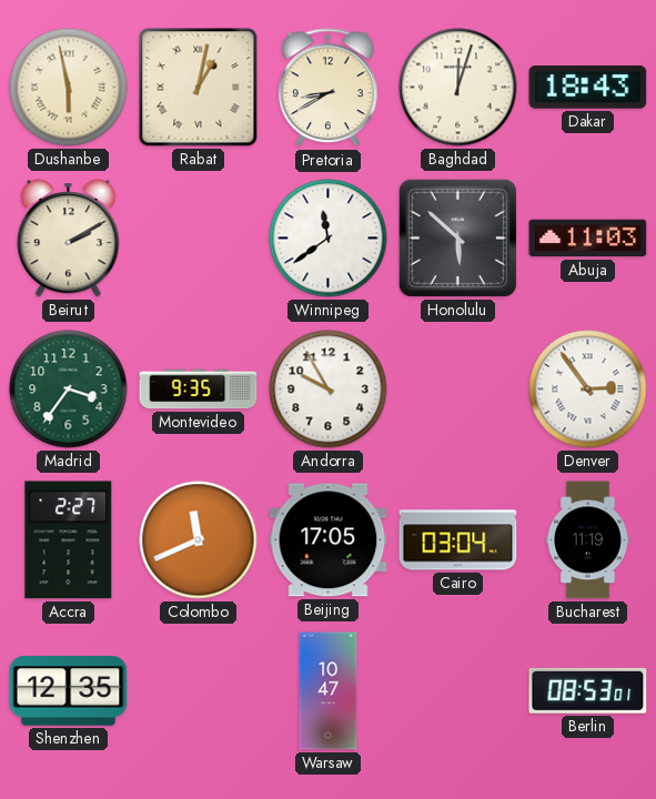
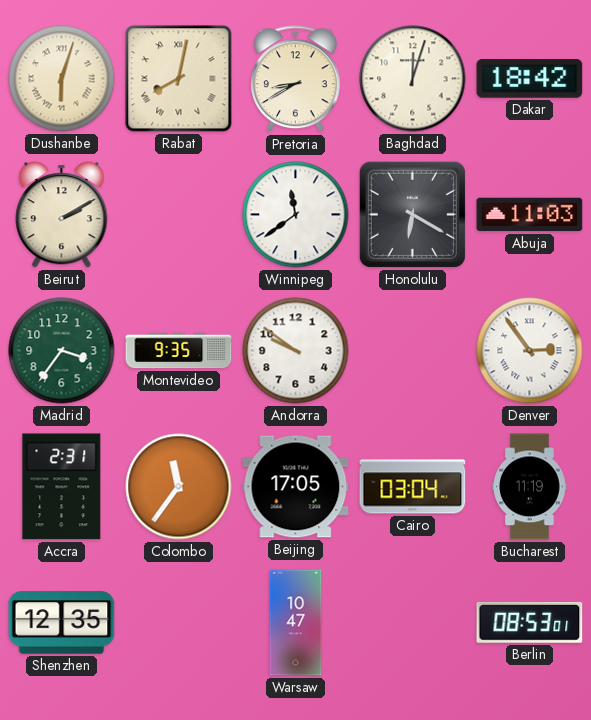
Dushanbe: 5:58 -> 6:03
Rabat: 1:02 -> 8:02
Dakar: 18:43 -> 18:42
Honolulu: 5:52 -> 6:20
Andorra: 9:55 -> 9:51
Accra: 2:27 -> 2:31
Colombo: 11:41 -> 11:36
